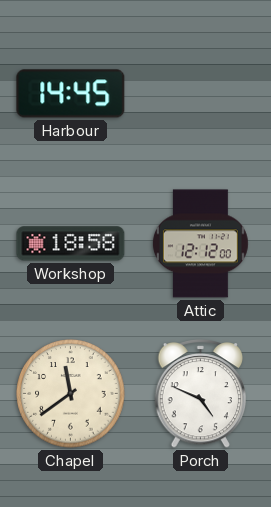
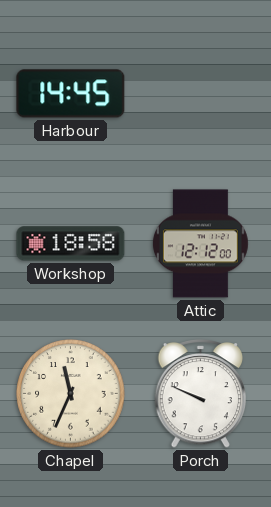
Chapel: 11:39 -> 11:34
Porch: 4:49 -> 9:49
